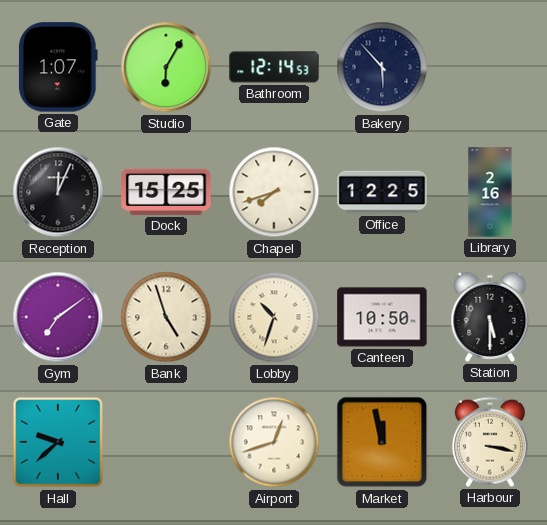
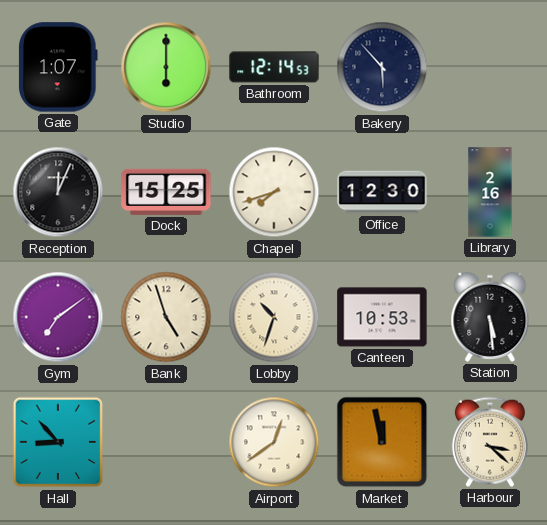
Studio: 6:05 -> 6:00
Office: 12:25 -> 12:30
Canteen: 10:50 -> 10:53
Station: 5:30 -> 5:29
Hall: 9:38 -> 8:53
Airport: 12:42 -> 12:39
Harbour: 3:17 -> 3:22
